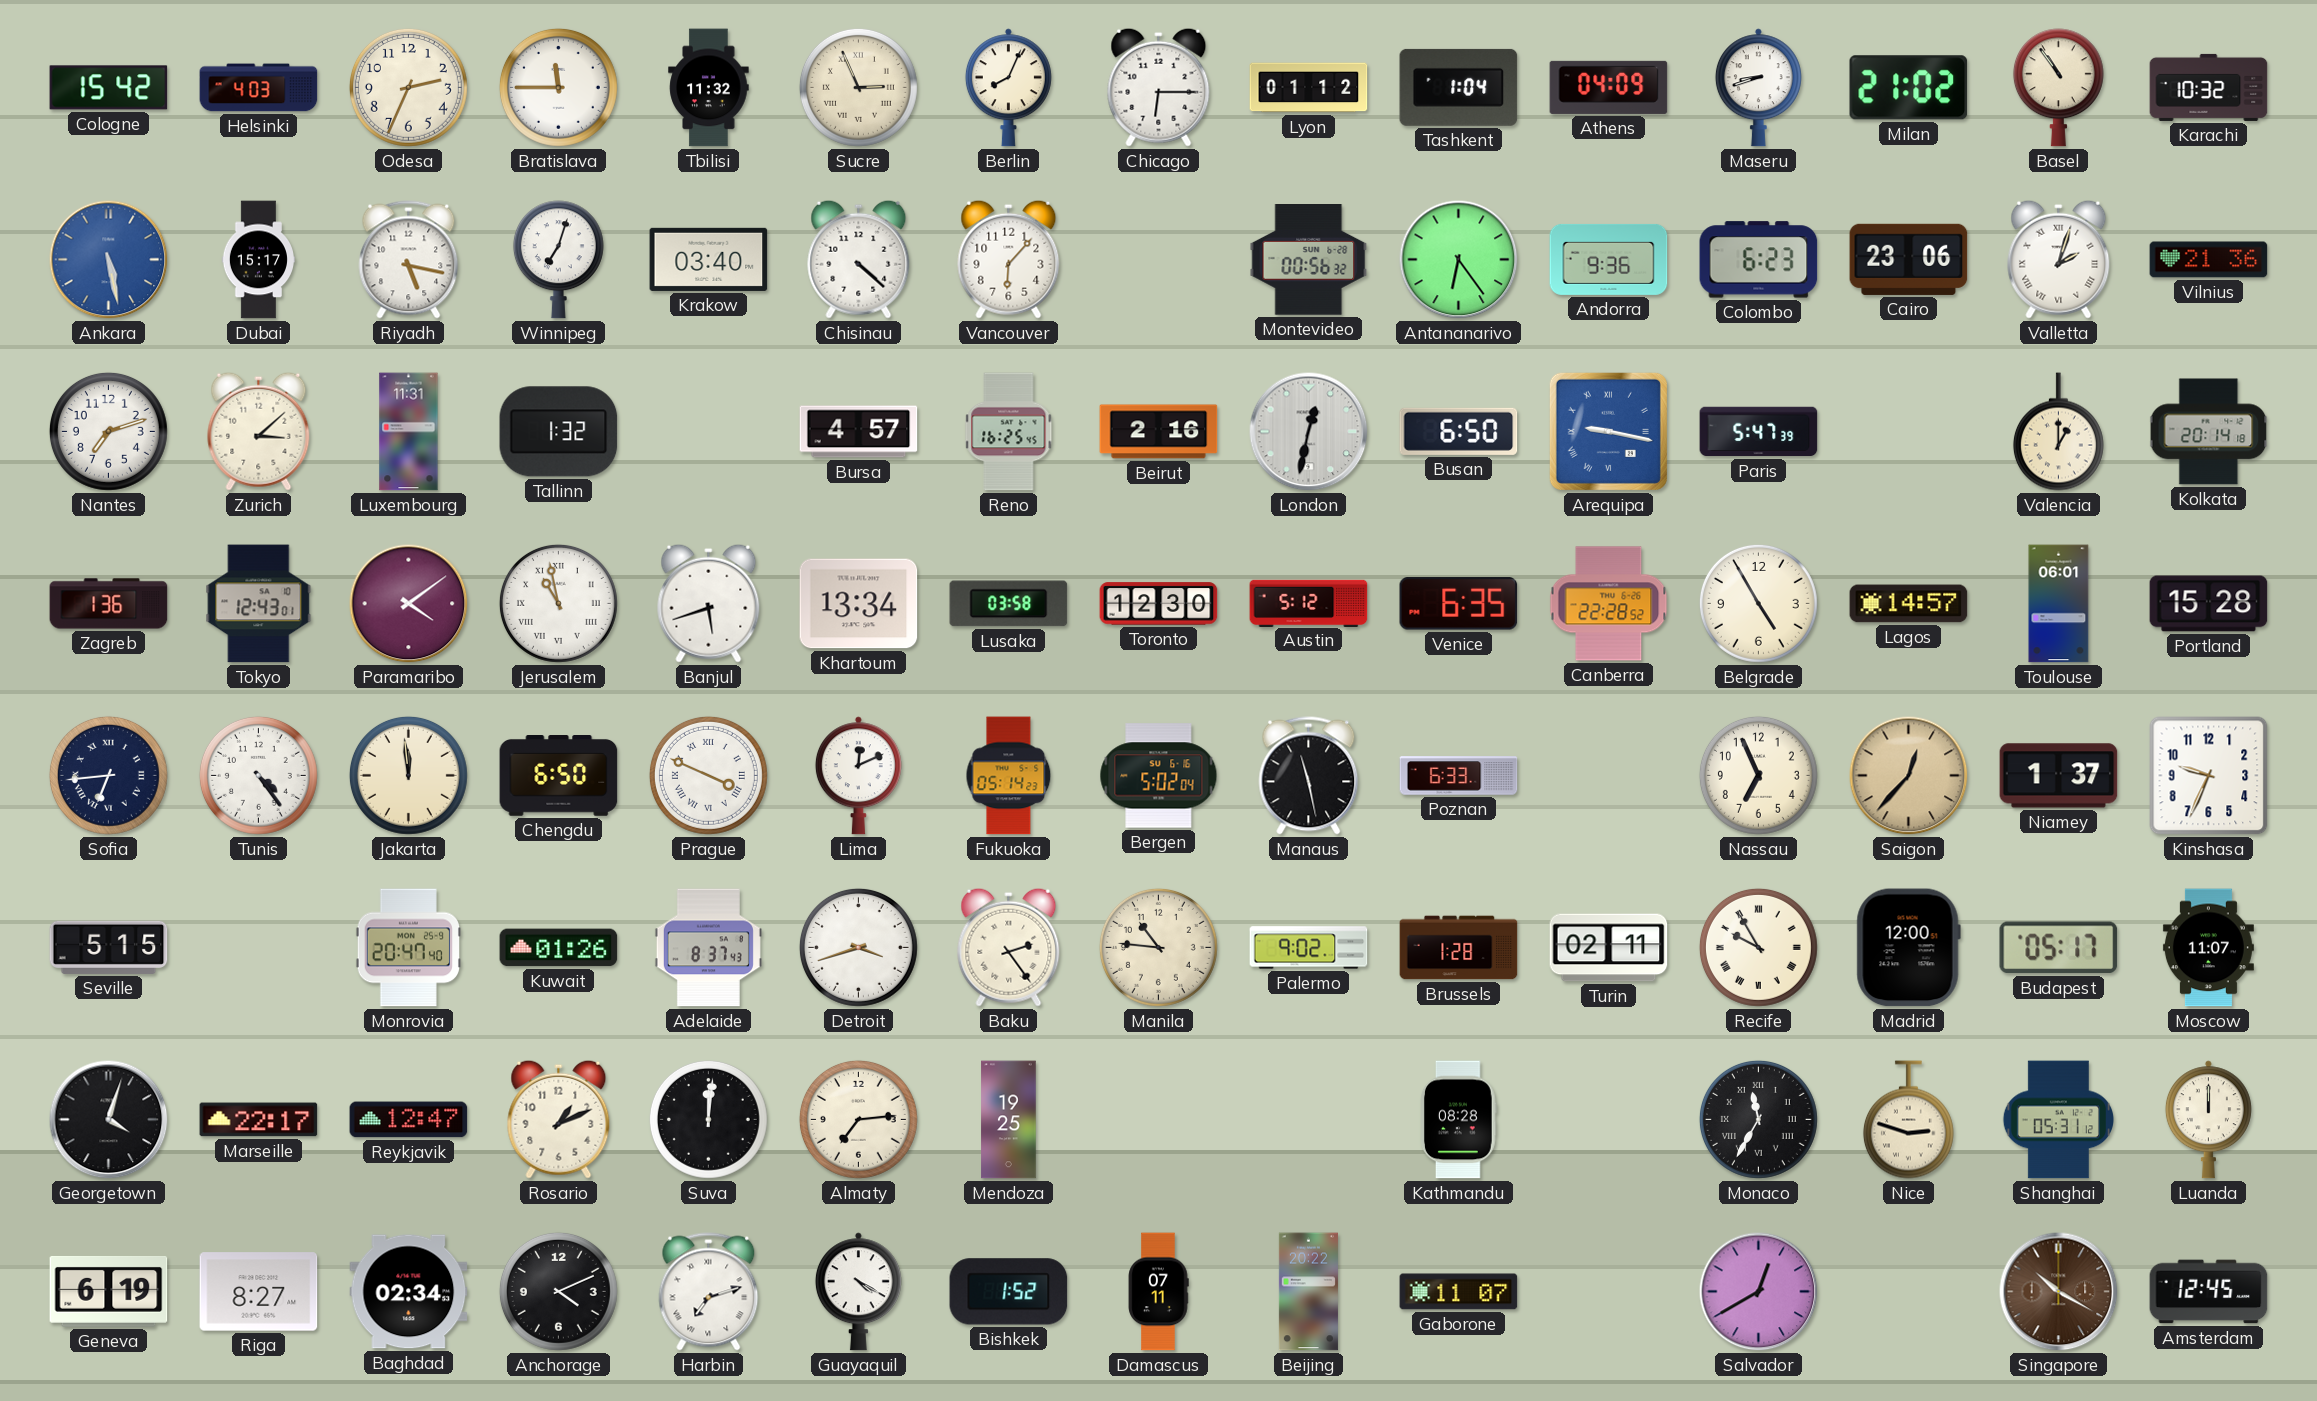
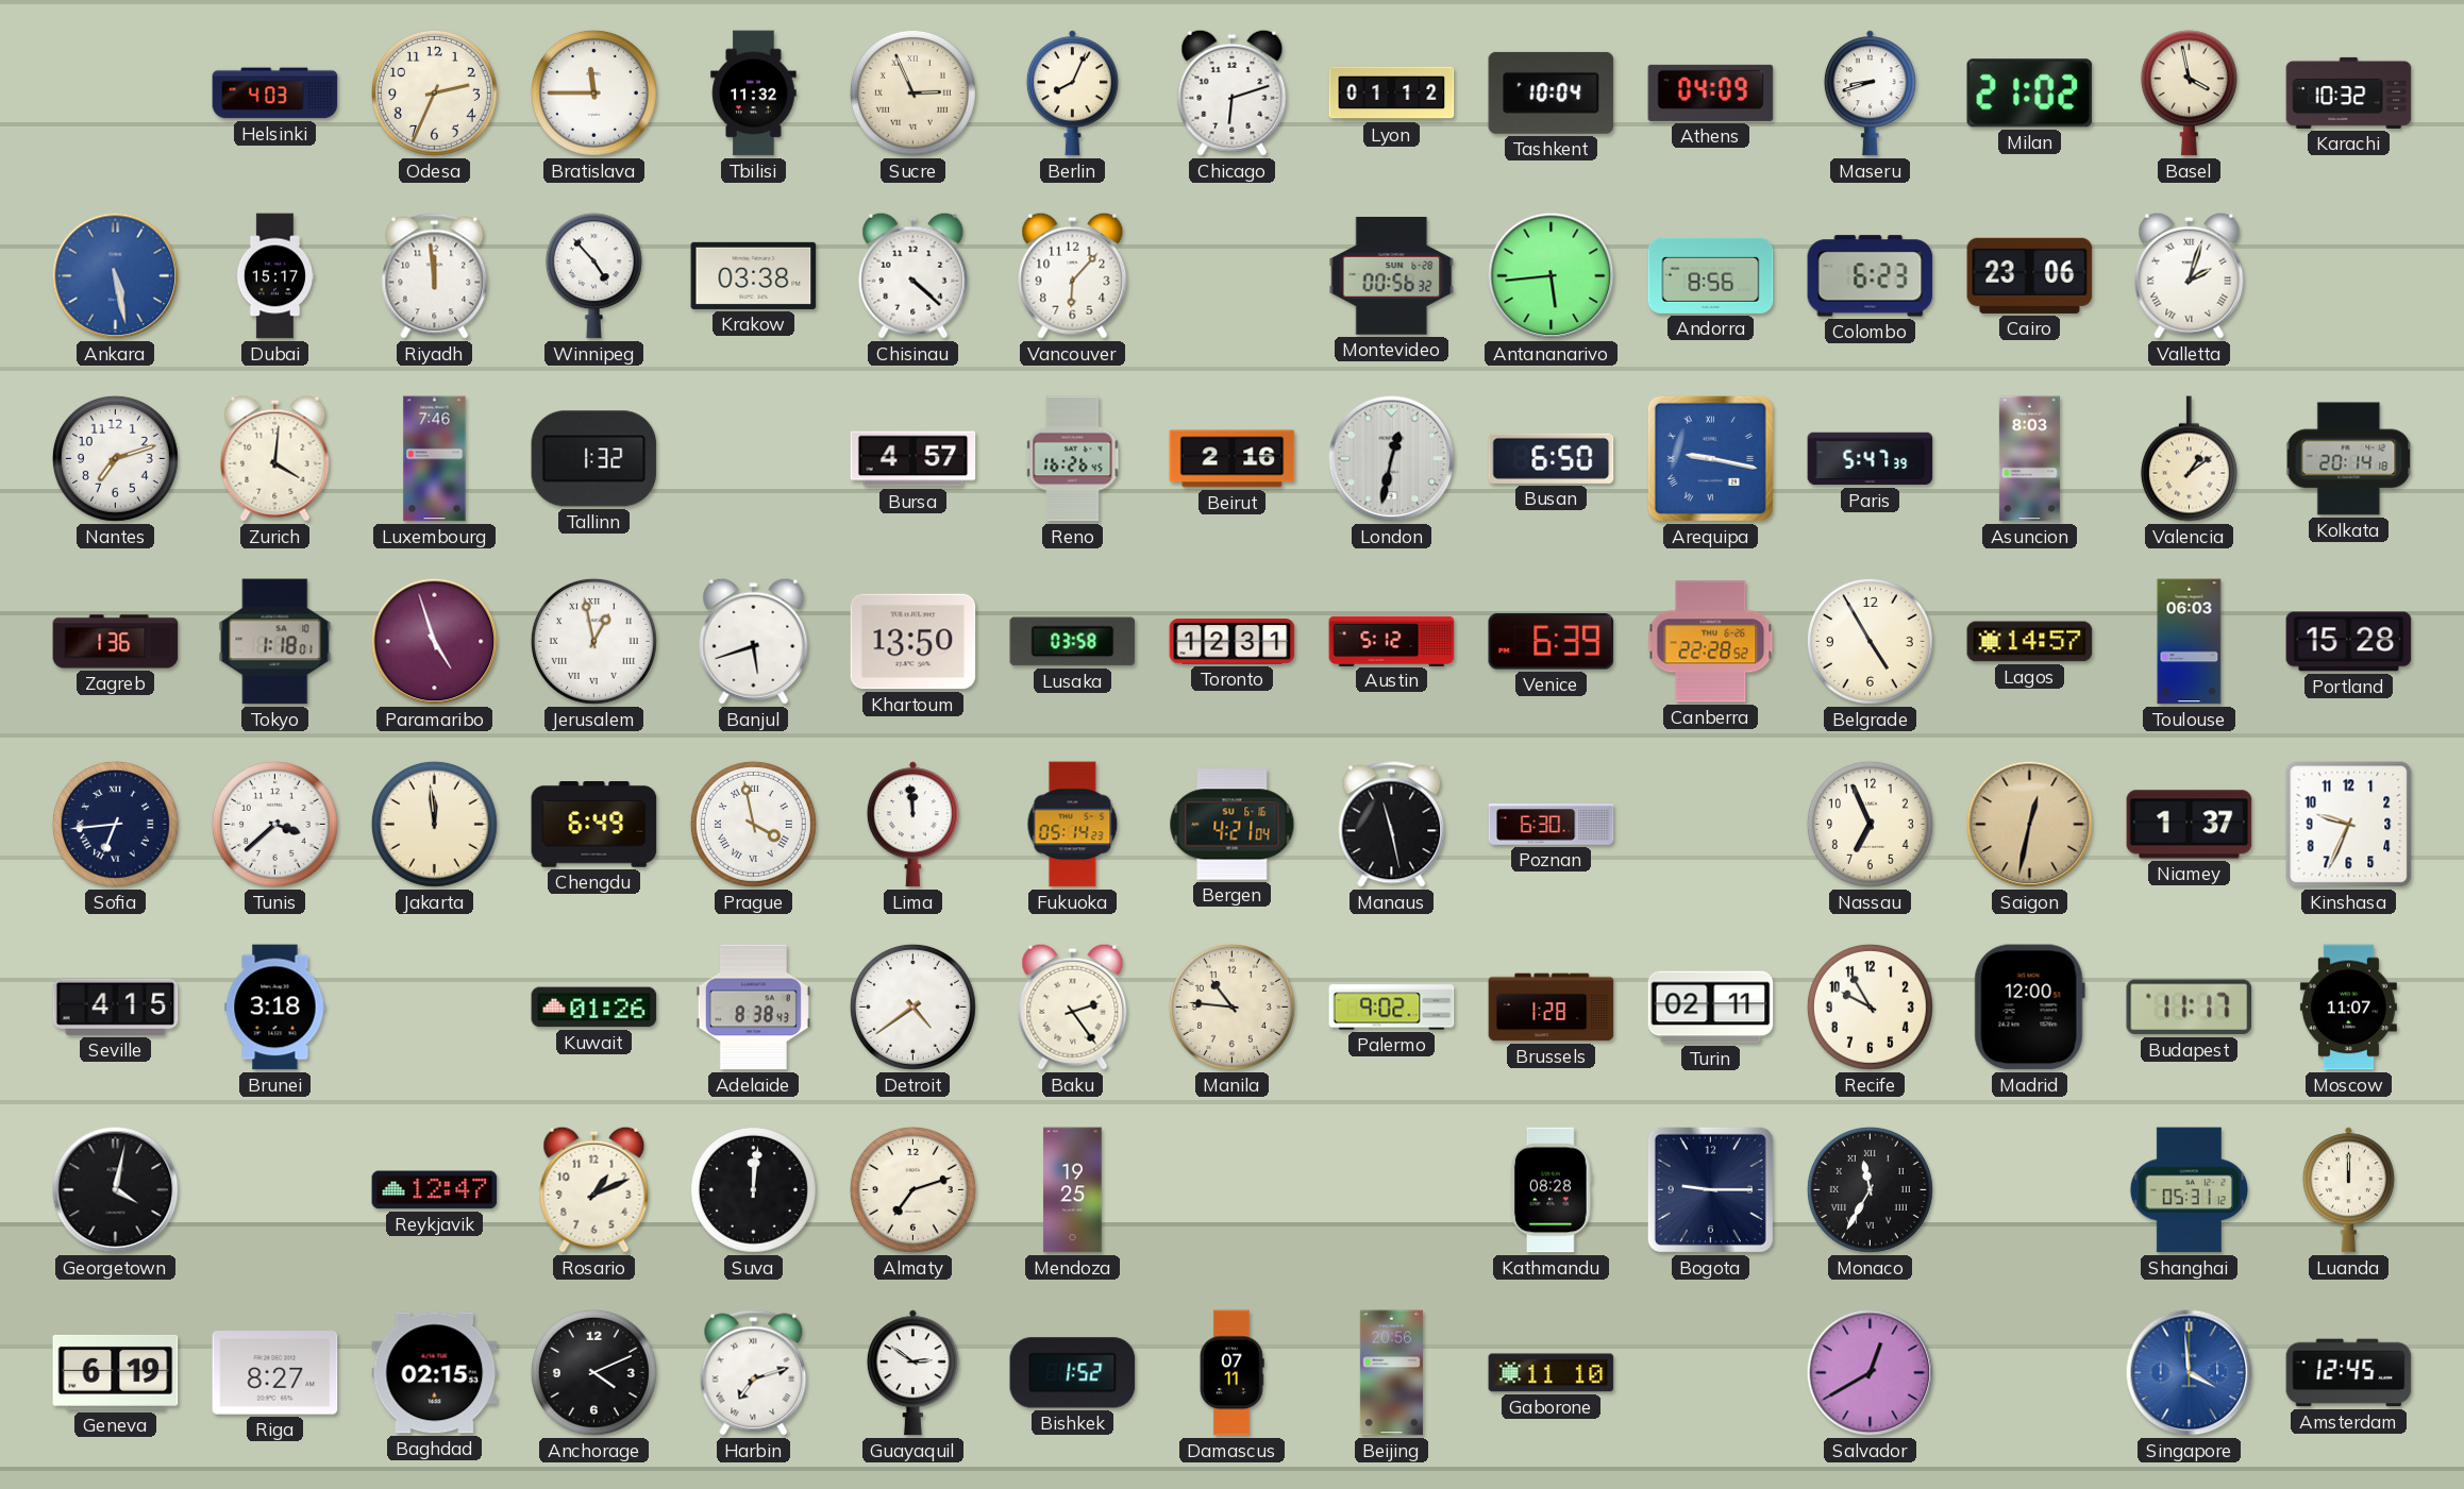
Cologne: 15:42 -> none
Chicago: 6:15 -> 6:12
Tashkent: 1:04 -> 10:04
Basel: 10:54 -> 3:58
Riyadh: 5:17 -> 11:59
Winnipeg: 7:03 -> 4:53
Krakow: 03:40 -> 03:38
Antananarivo: 6:24 -> 5:44
Andorra: 9:36 -> 8:56
Vilnius: 21:36 -> none
Zurich: 3:08 -> 4:01
Luxembourg: 11:31 -> 7:46
Reno: 16:25 -> 16:26
Asuncion: none -> 8:03
Valencia: 1:00 -> 1:09
Tokyo: 12:43 -> 1:18
Paramaribo: 4:09 -> 4:57
Jerusalem: 10:58 -> 12:58
Khartoum: 13:34 -> 13:50
Toronto: 12:30 -> 12:31
Venice: 6:35 -> 6:39
Toulouse: 06:01 -> 06:03
Tunis: 4:24 -> 3:38
Chengdu: 6:50 -> 6:49
Prague: 3:49 -> 3:58
Lima: 12:11 -> 11:59
Bergen: 5:02 -> 4:21
Poznan: 6:33 -> 6:30
Saigon: 12:37 -> 12:32
Seville: 5:15 -> 4:15
Brunei: none -> 3:18
Monrovia: 20:47 -> none
Adelaide: 8:37 -> 8:38
Detroit: 3:42 -> 4:39
Recife numerals: Roman -> Arabic
Budapest: 05:17 -> 11:17
Georgetown: 4:03 -> 4:02
Marseille: 22:17 -> none
Almaty: 7:14 -> 7:12
Bogota: none -> 9:15
Nice: 2:48 -> none
Baghdad: 02:34 -> 02:15
Guayaquil: 4:20 -> 2:51
Beijing: 20:22 -> 20:56
Gaborone: 11:07 -> 11:10
Singapore: 10:20 -> 3:59
Singapore dial: brown -> blue
